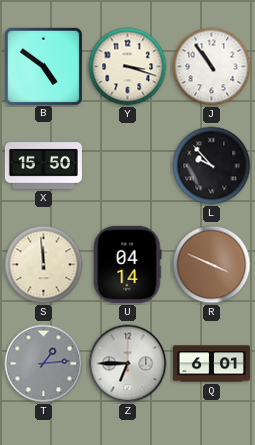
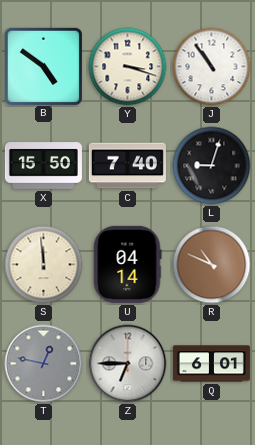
C: none -> 7:40
L: 9:53 -> 9:03
R: 3:49 -> 10:49
T: 1:14 -> 12:47
